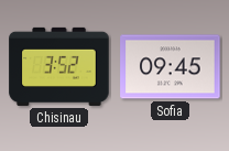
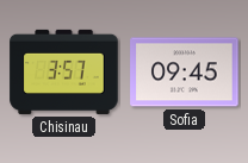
Chisinau: 3:52 -> 3:57
